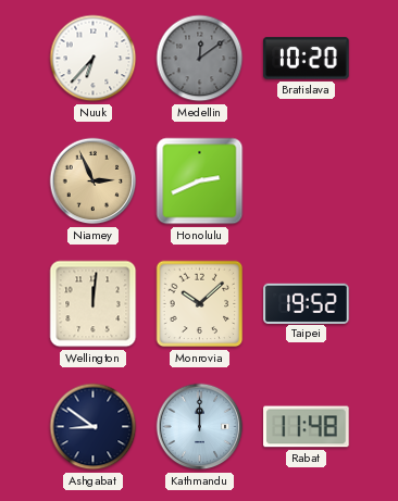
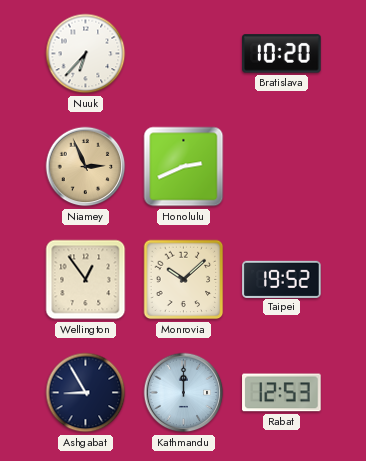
Medellin: 12:09 -> none
Wellington: 12:01 -> 12:54
Ashgabat: 8:51 -> 8:55
Rabat: 11:48 -> 12:53
